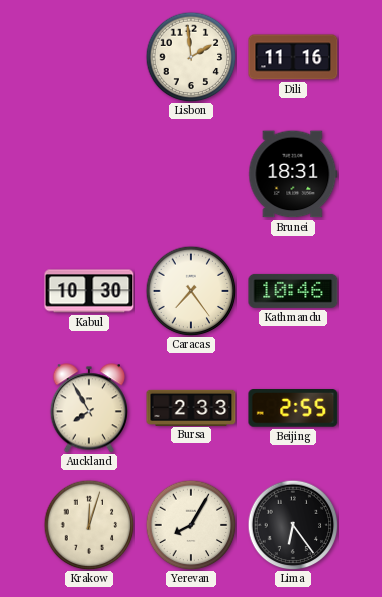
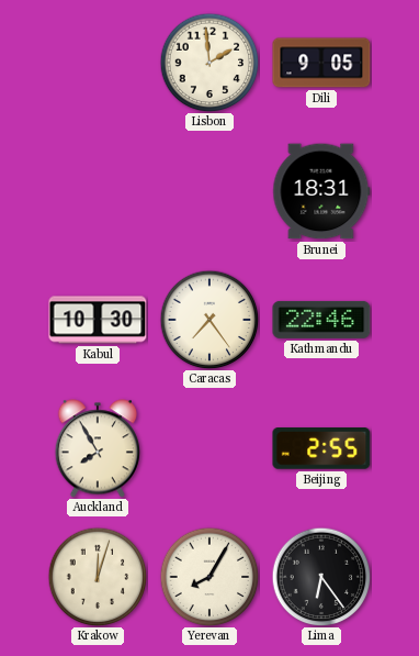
Dili: 11:16 -> 9:05
Kathmandu: 10:46 -> 22:46
Bursa: 2:33 -> none
